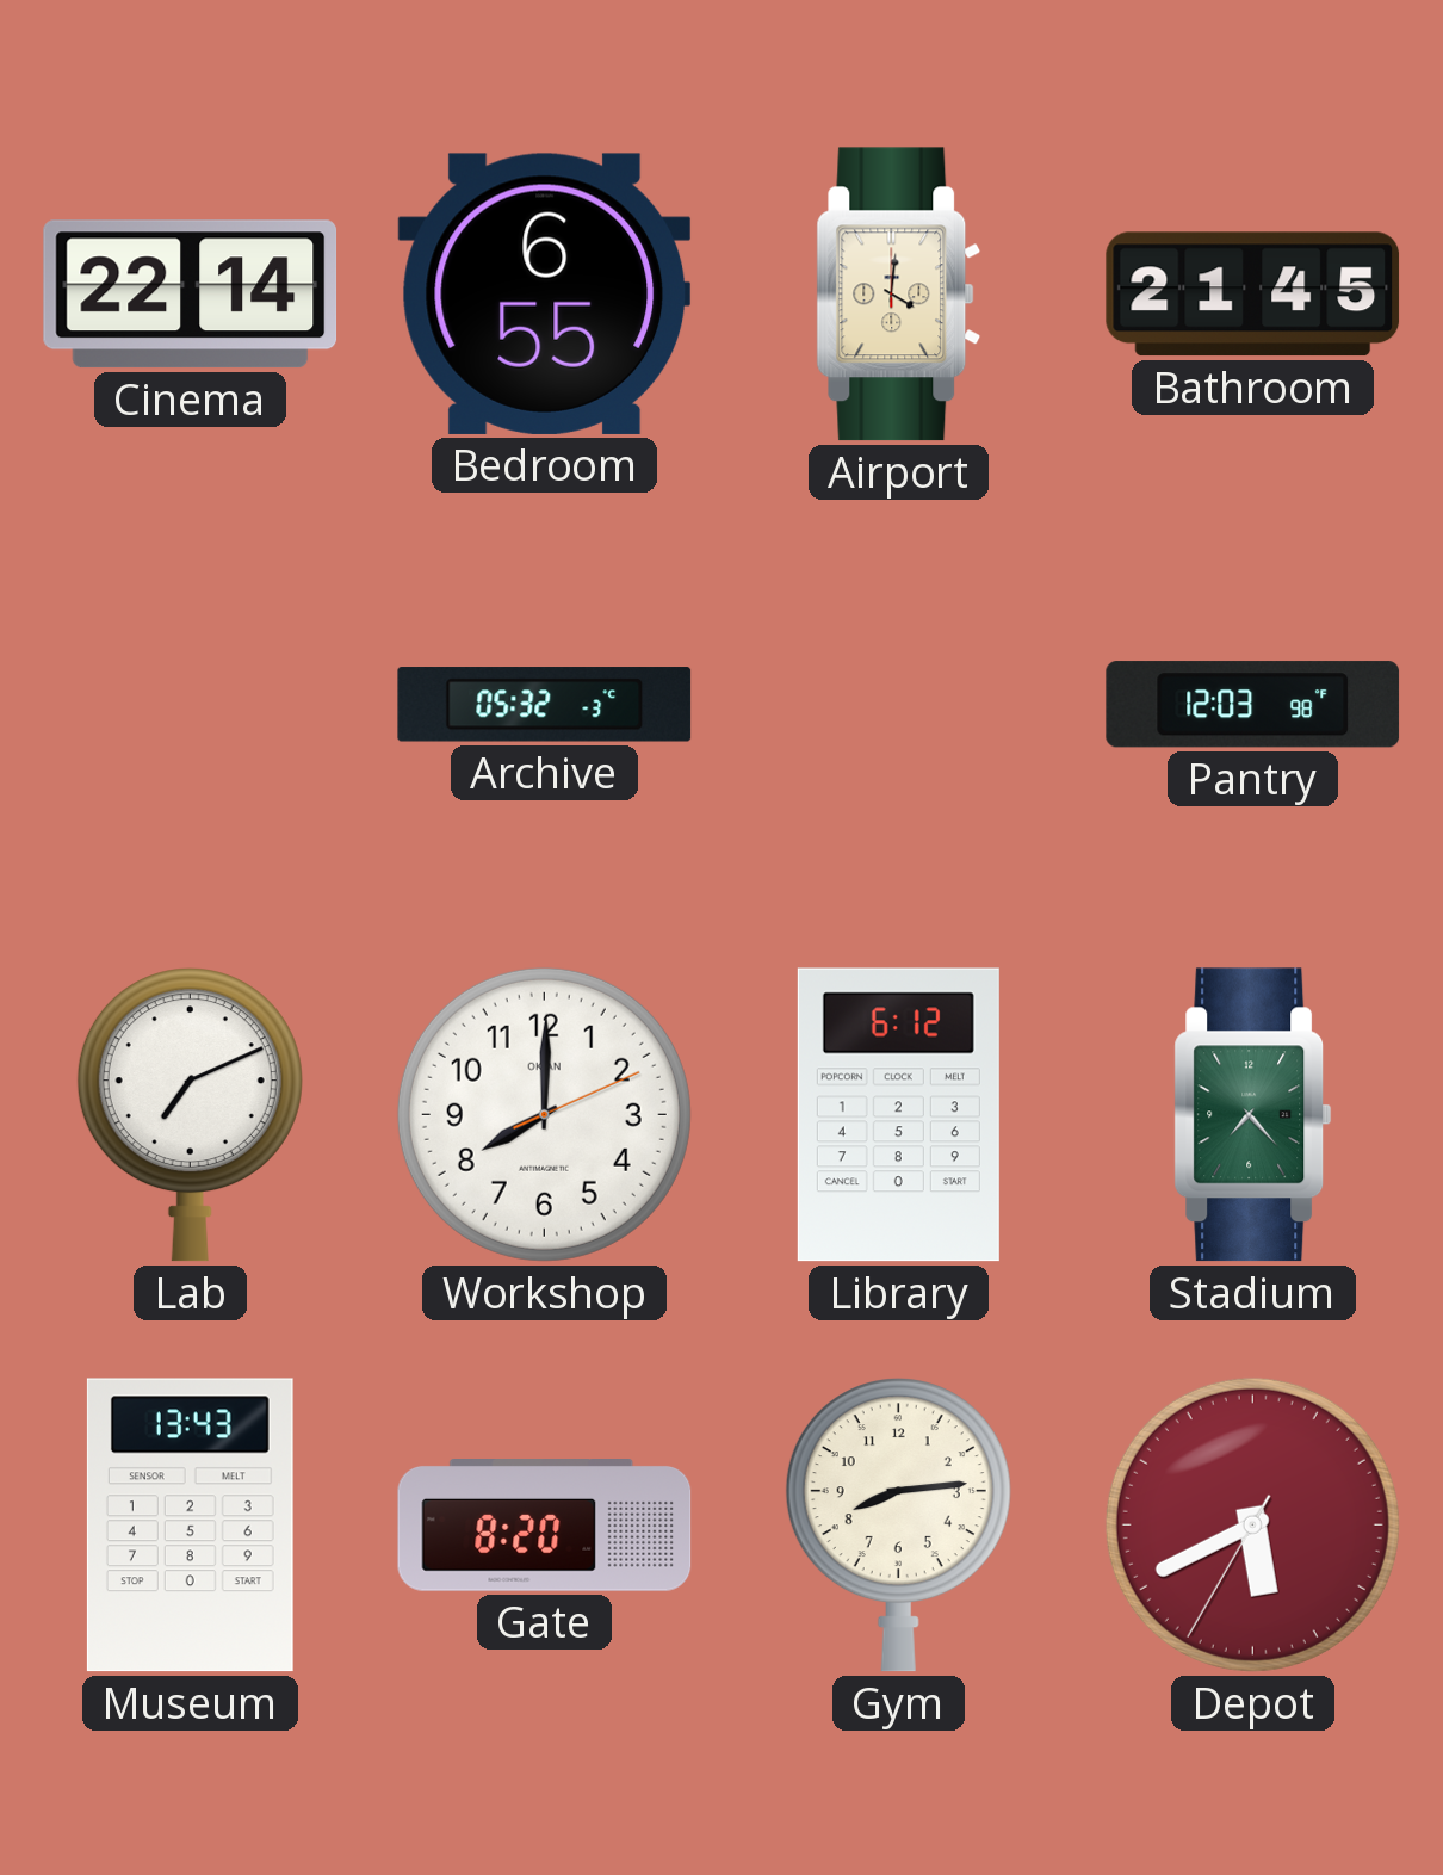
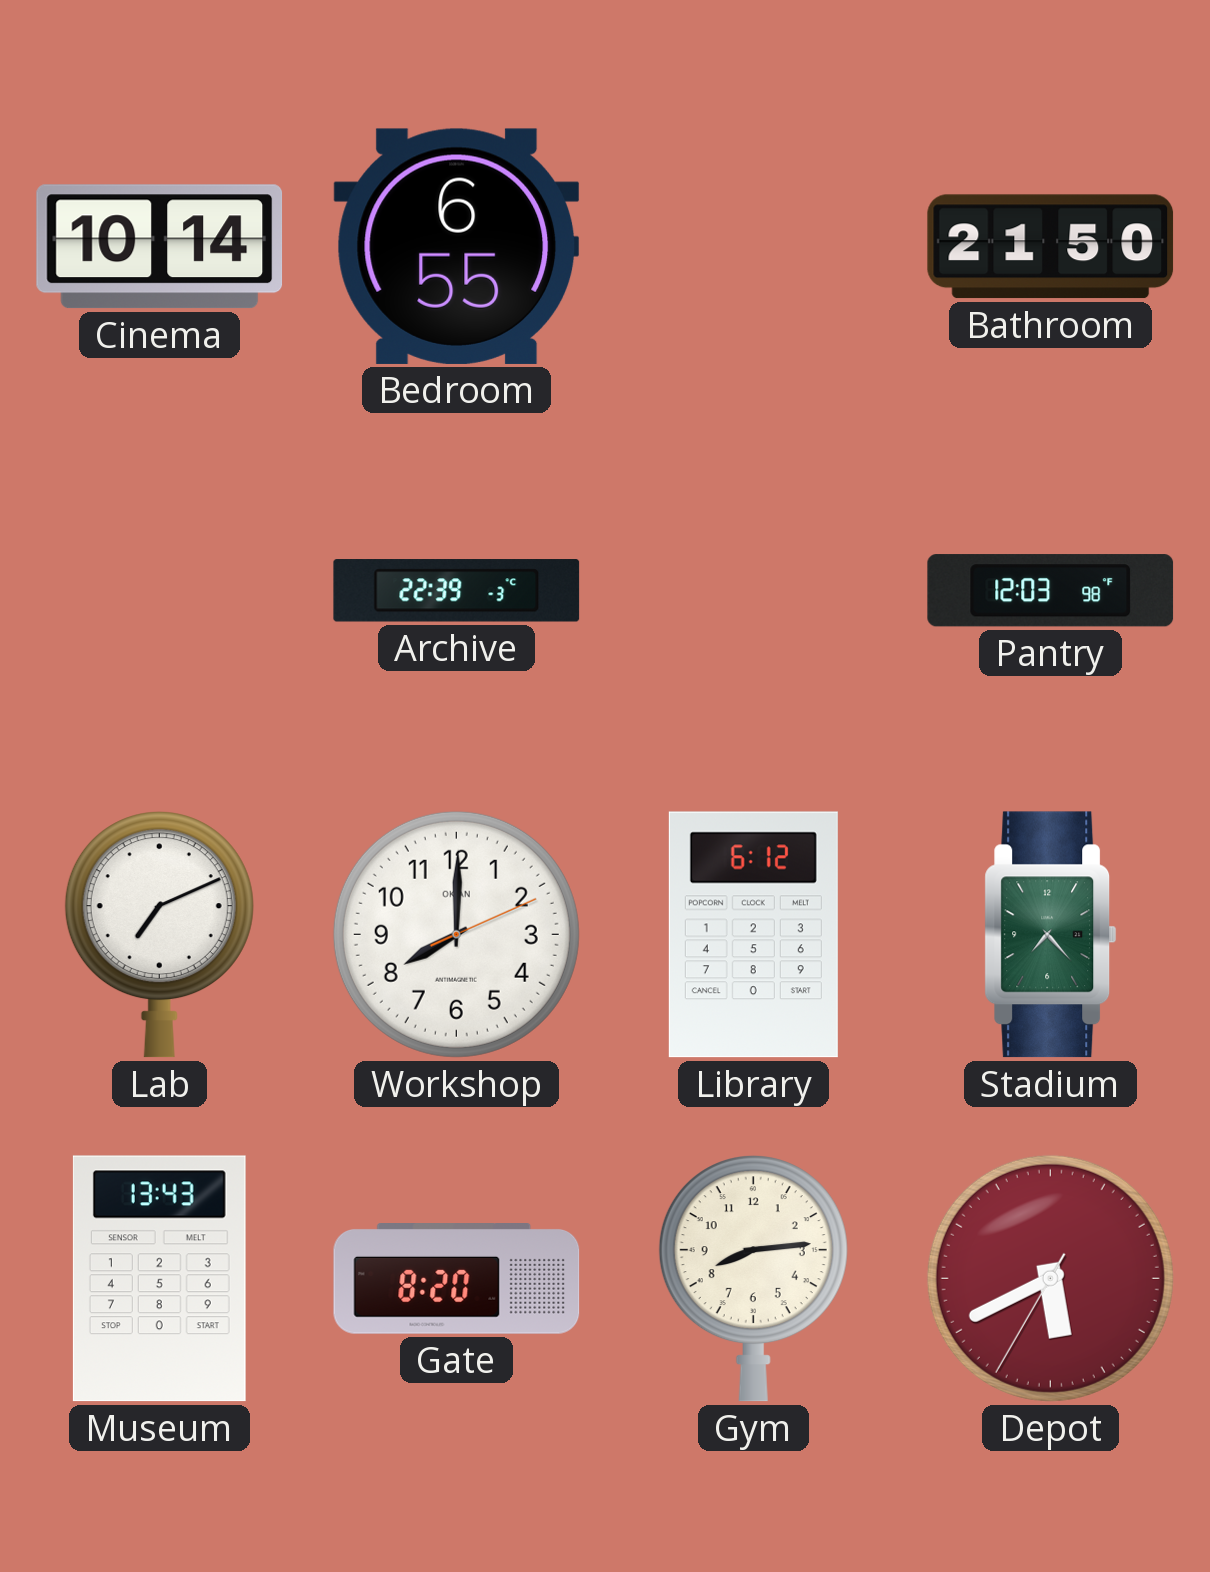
Cinema: 22:14 -> 10:14
Airport: 4:01 -> none
Bathroom: 21:45 -> 21:50
Archive: 05:32 -> 22:39
